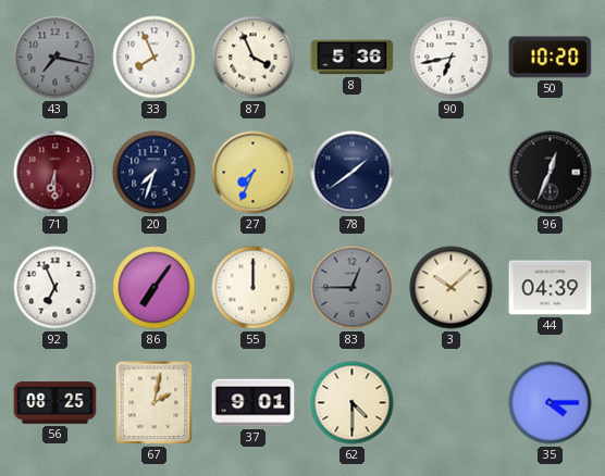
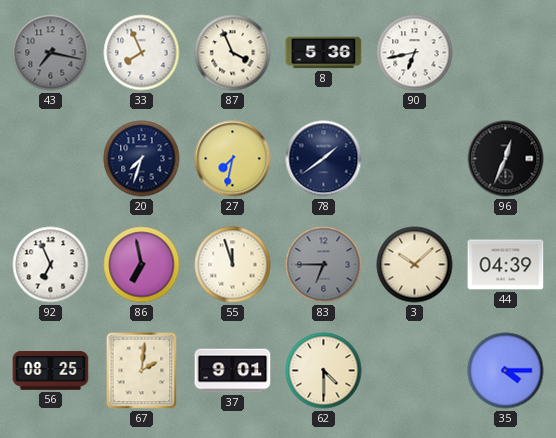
50: 10:20 -> none
71: 6:30 -> none
27: 7:34 -> 7:32
86: 7:06 -> 6:58
55: 12:00 -> 11:57
83: 12:45 -> 6:45
67: 2:02 -> 2:01
